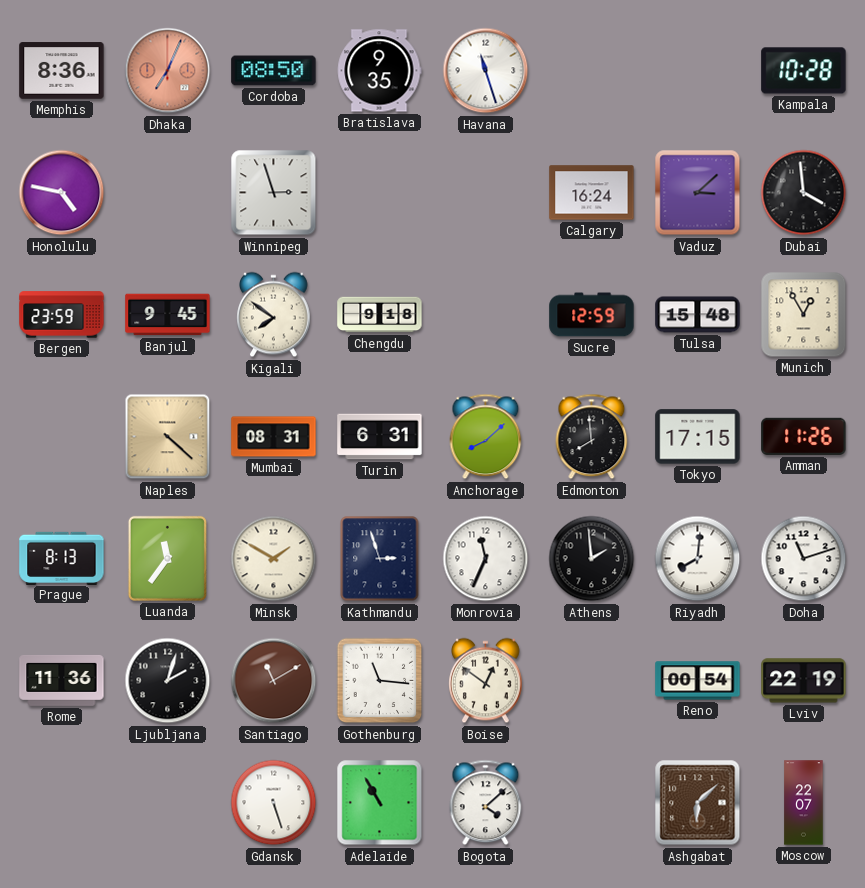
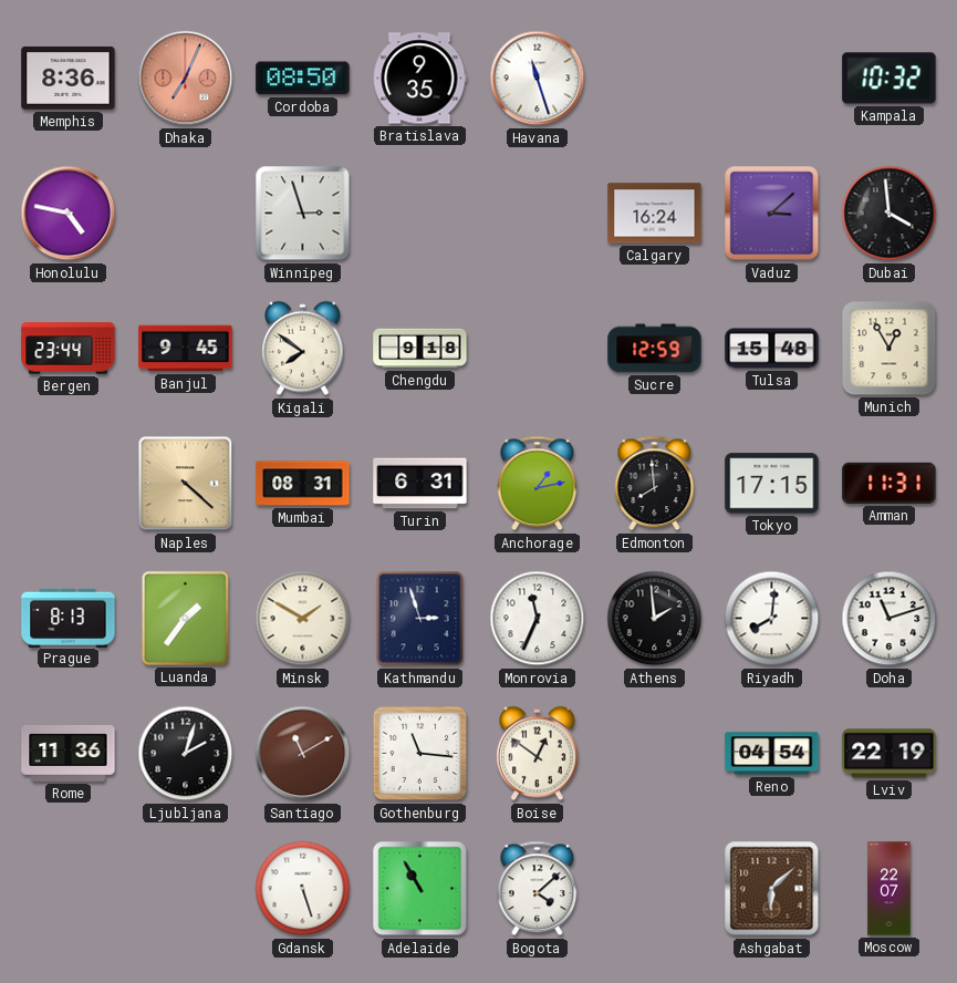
Kampala: 10:28 -> 10:32
Bergen: 23:59 -> 23:44
Anchorage: 8:08 -> 1:13
Amman: 11:26 -> 11:31
Luanda: 11:36 -> 1:36
Reno: 00:54 -> 04:54
